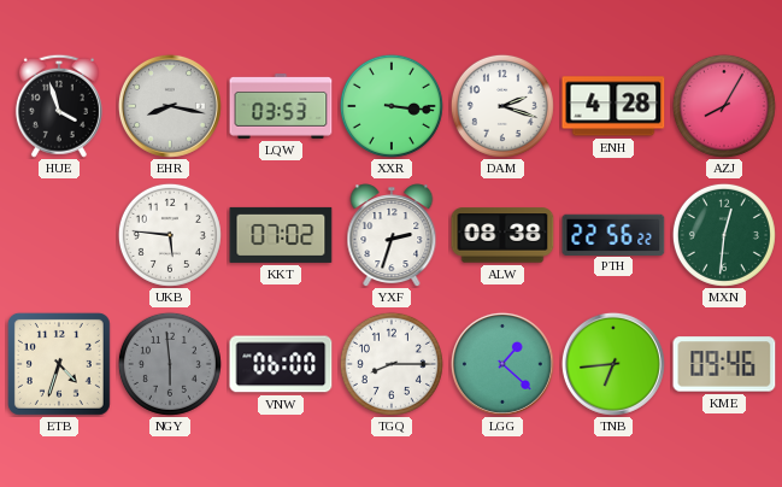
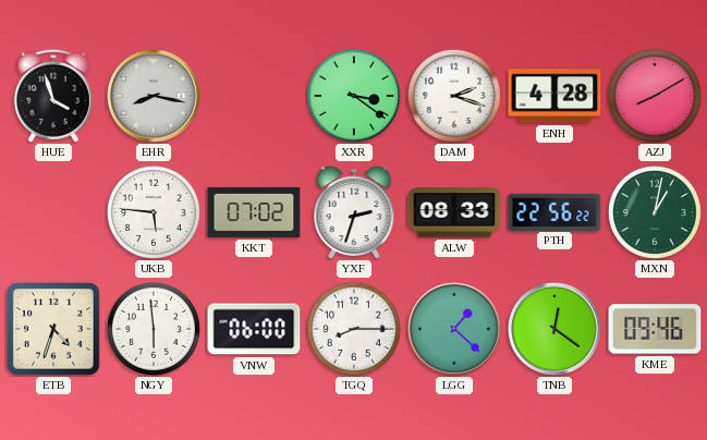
LQW: 03:53 -> none
XXR: 3:16 -> 3:21
AZJ: 8:05 -> 8:10
ALW: 08:38 -> 08:33
MXN: 12:31 -> 1:02
NGY dial: grey -> white
TNB: 6:44 -> 12:21
